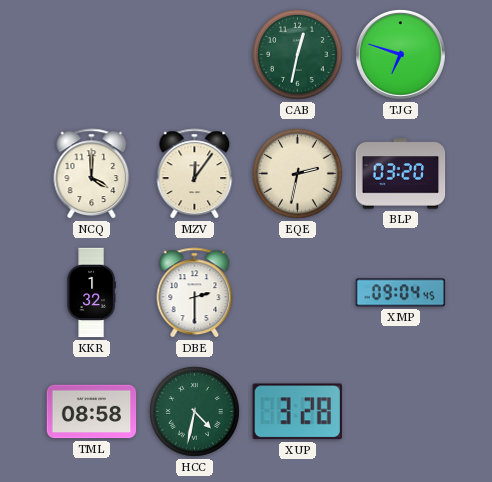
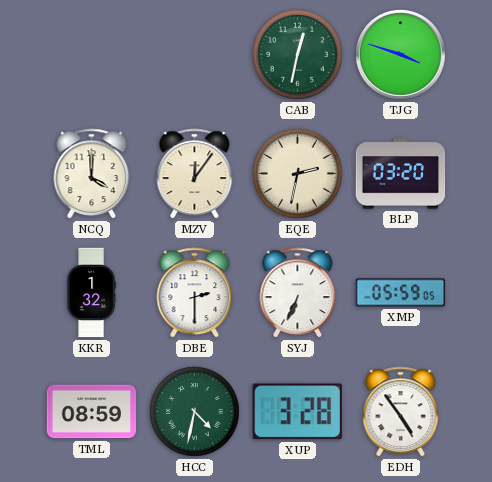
TJG: 6:48 -> 3:48
SYJ: none -> 6:34
XMP: 09:04 -> 05:59
TML: 08:58 -> 08:59
EDH: none -> 4:54
